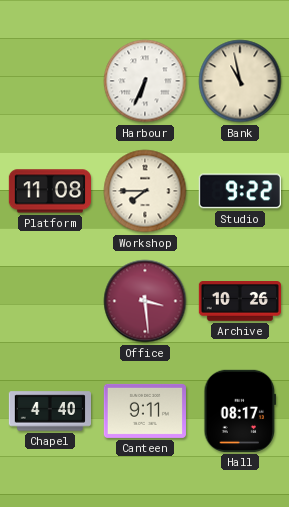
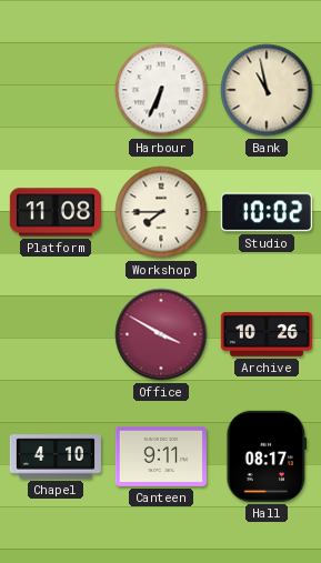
Studio: 9:22 -> 10:02
Office: 3:29 -> 3:50
Chapel: 4:40 -> 4:10
